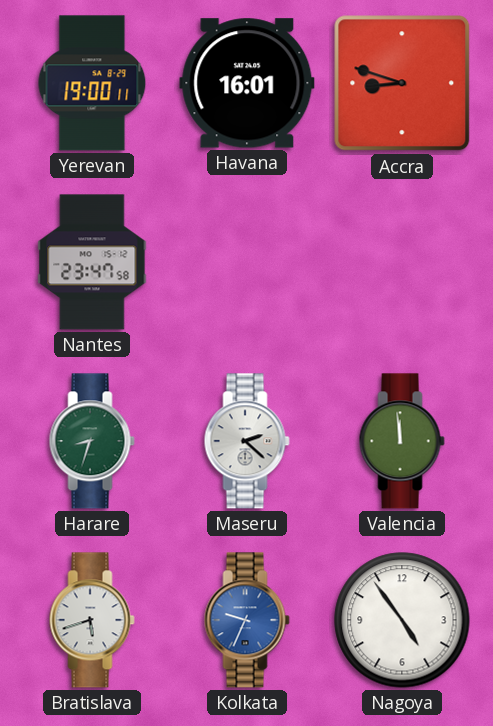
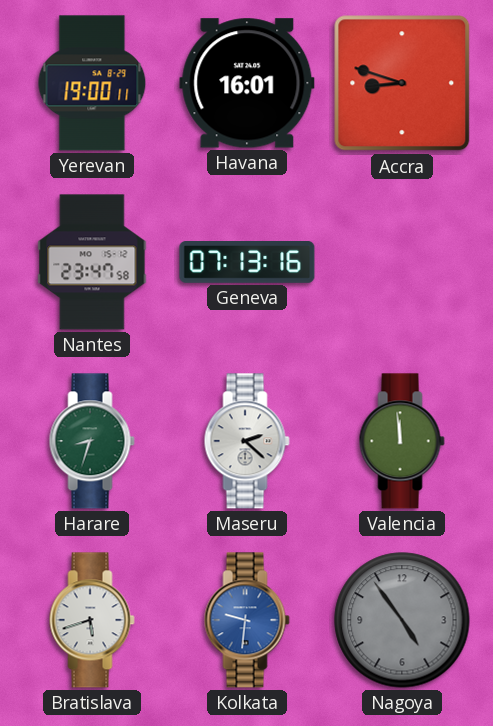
Geneva: none -> 07:13
Kolkata: 9:34 -> 9:31
Nagoya dial: white -> grey
